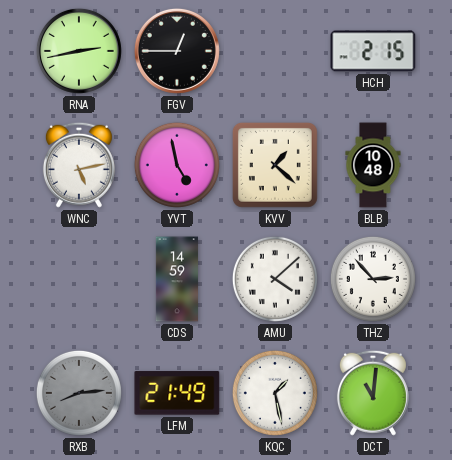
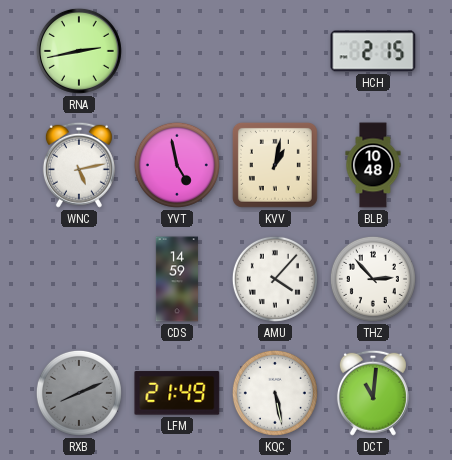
FGV: 12:45 -> none
KVV: 1:22 -> 1:02
AMU: 4:08 -> 4:07
RXB: 8:14 -> 8:11
KQC: 1:28 -> 5:28
